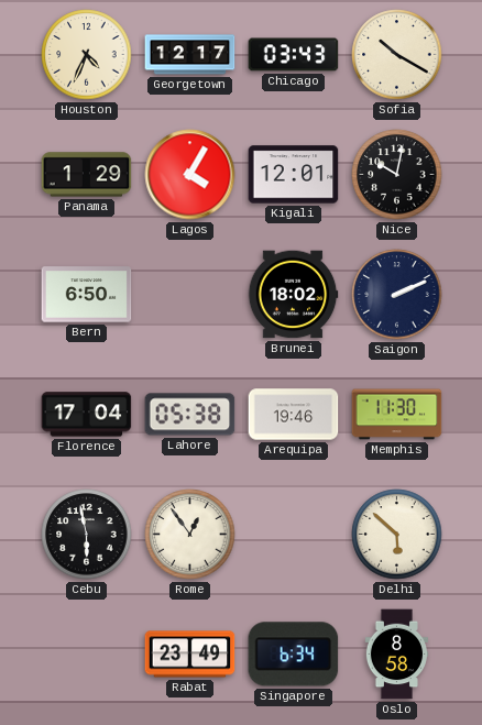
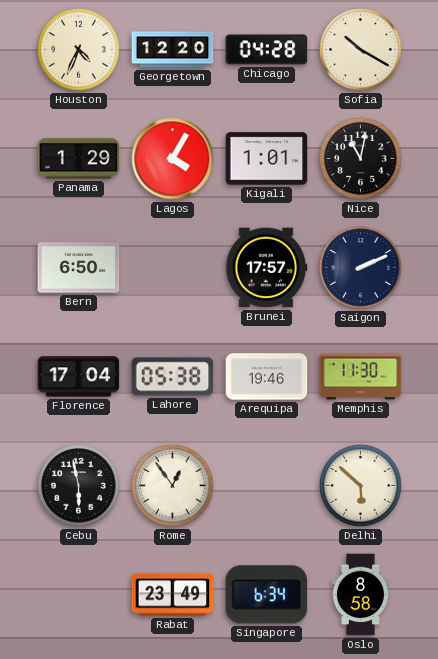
Georgetown: 12:17 -> 12:20
Chicago: 03:43 -> 04:28
Kigali: 12:01 -> 1:01
Nice: 10:02 -> 11:02
Brunei: 18:02 -> 17:57
